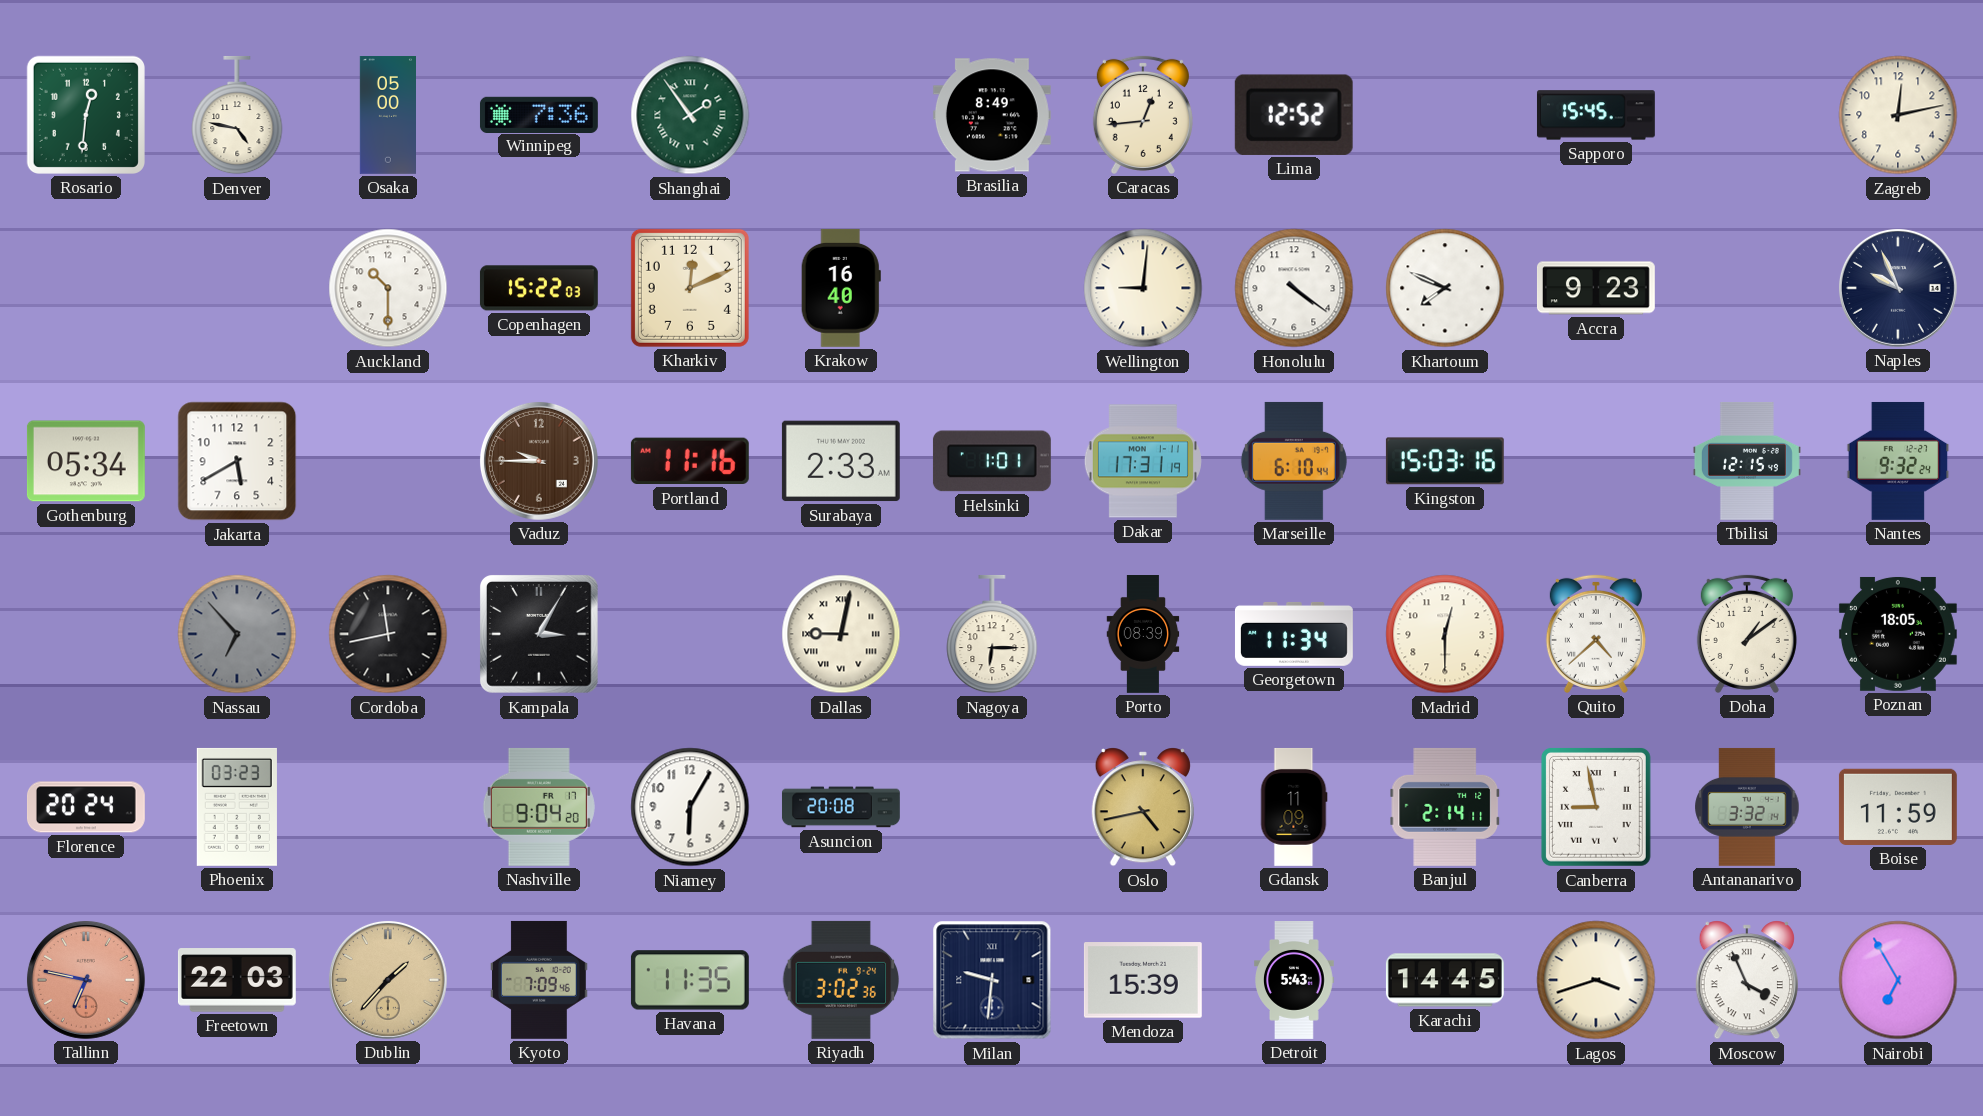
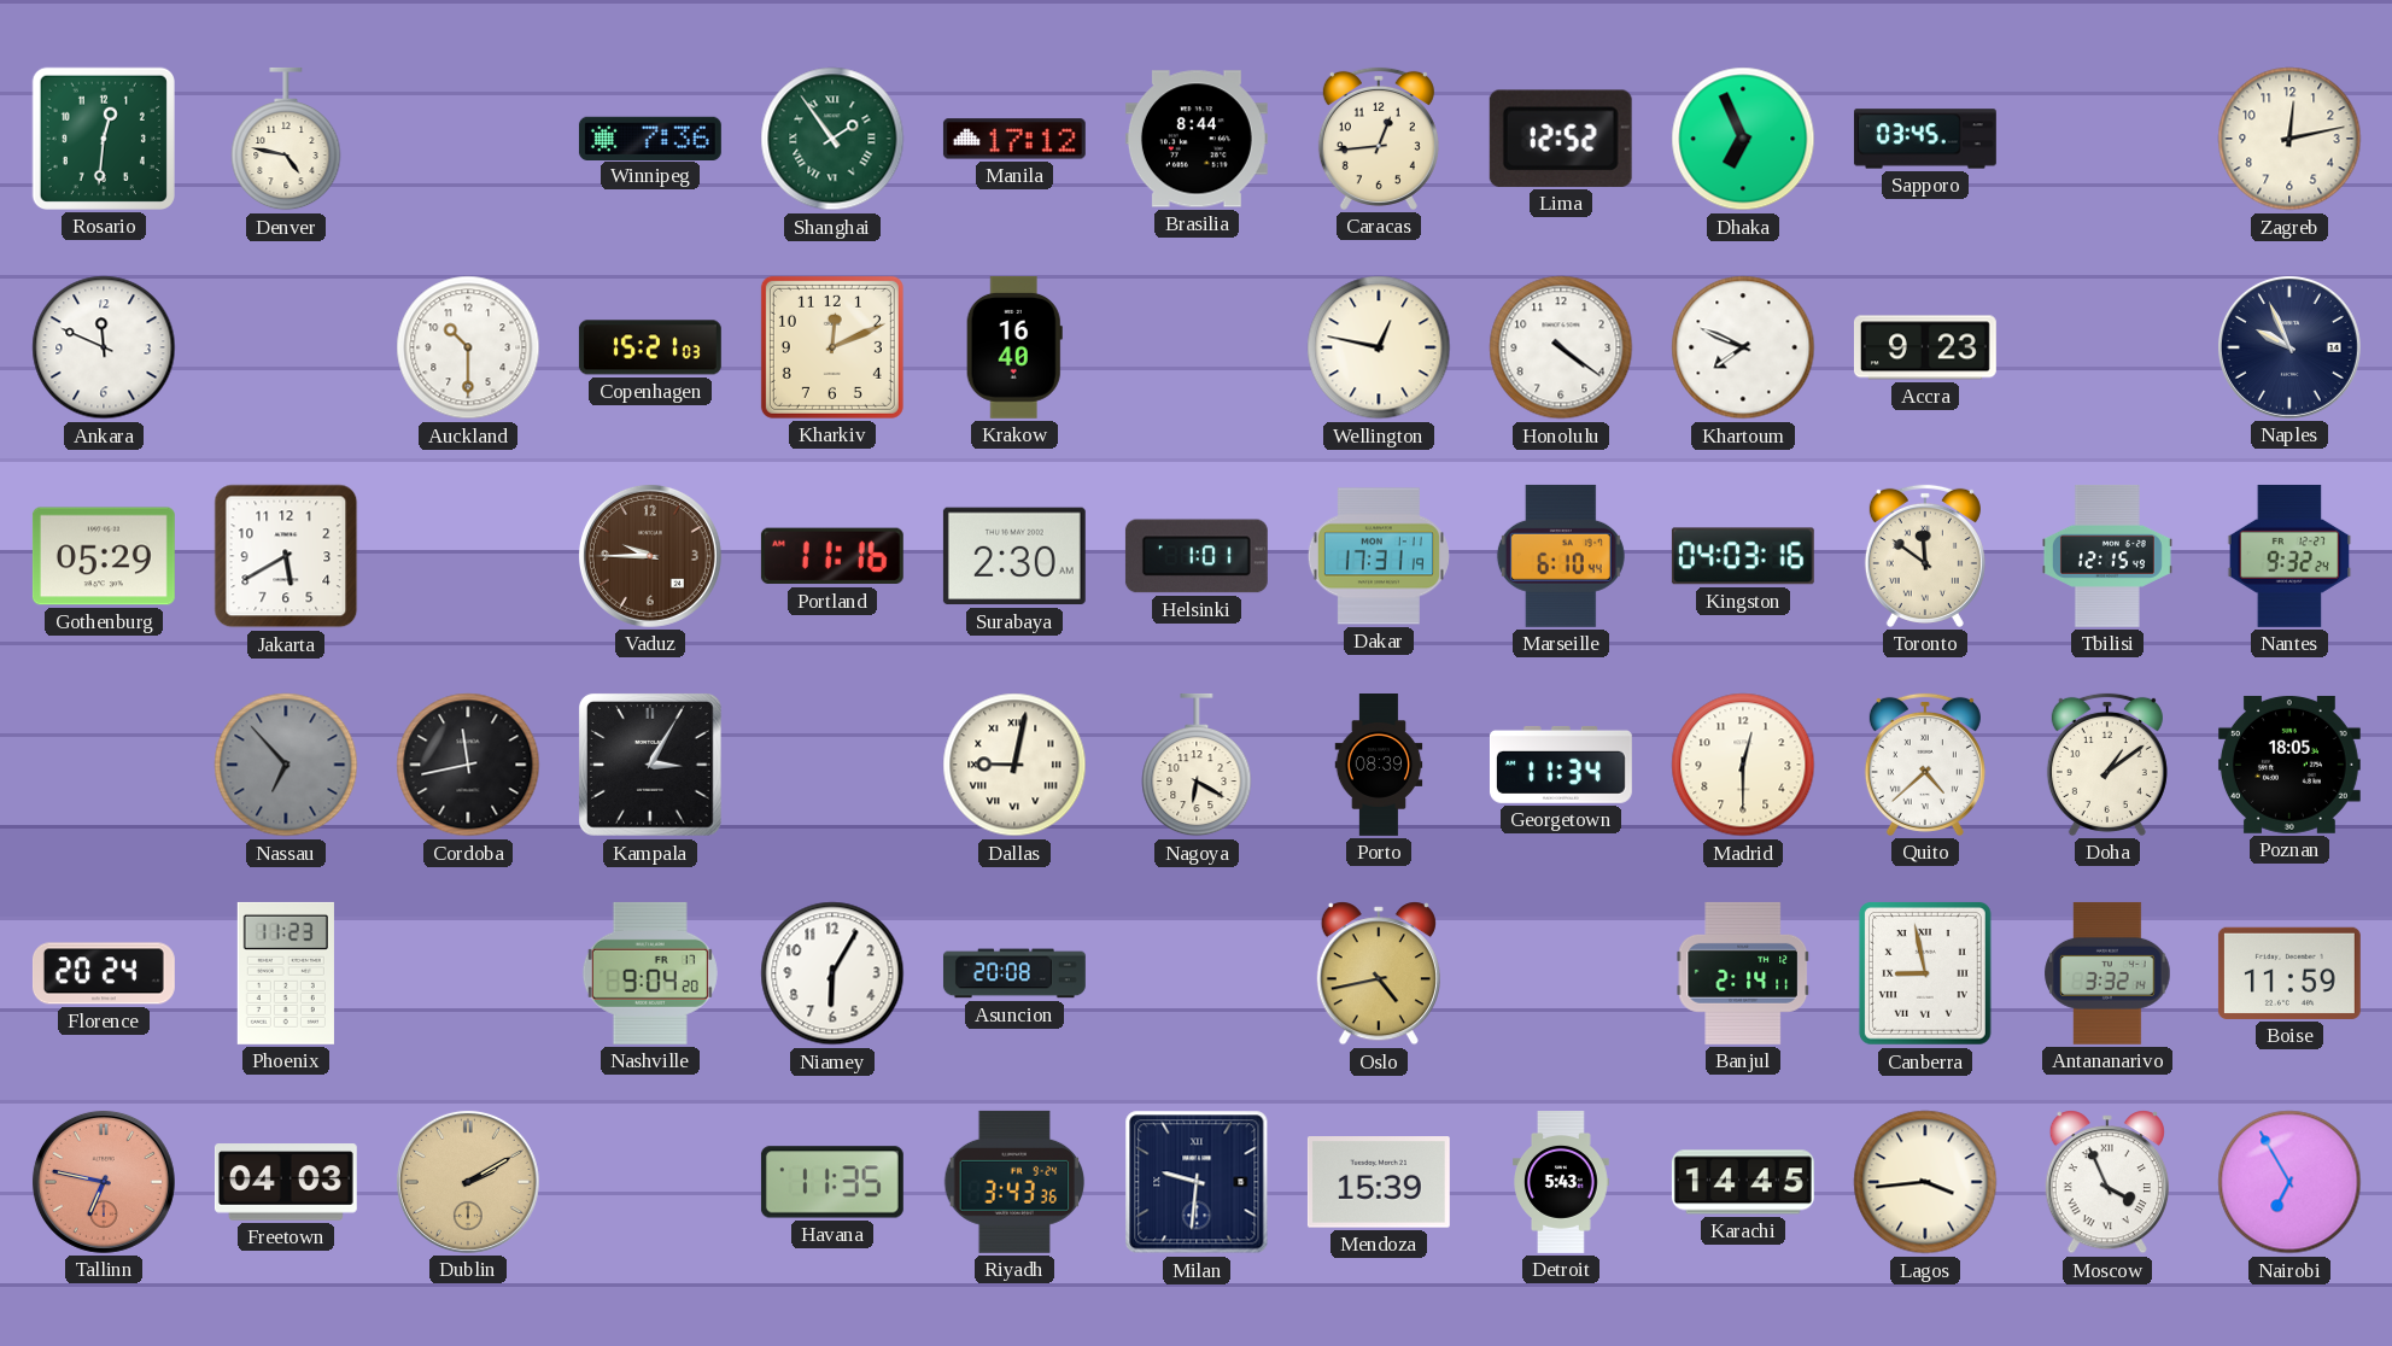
Osaka: 05:00 -> none
Manila: none -> 17:12
Brasilia: 8:49 -> 8:44
Dhaka: none -> 6:56
Sapporo: 15:45 -> 03:45
Ankara: none -> 11:49
Copenhagen: 15:22 -> 15:21
Wellington: 9:01 -> 12:47
Gothenburg: 05:34 -> 05:29
Surabaya: 2:33 -> 2:30
Kingston: 15:03 -> 04:03
Toronto: none -> 11:51
Nagoya: 6:15 -> 6:20
Phoenix: 03:23 -> 11:23
Gdansk: 11:09 -> none
Freetown: 22:03 -> 04:03
Dublin: 1:37 -> 2:10
Kyoto: 7:09 -> none
Riyadh: 3:02 -> 3:43
Lagos: 3:42 -> 3:44
